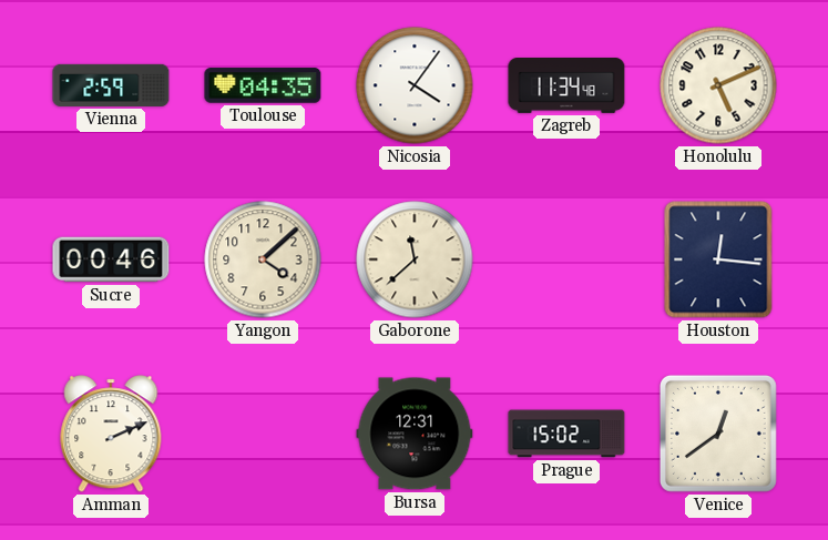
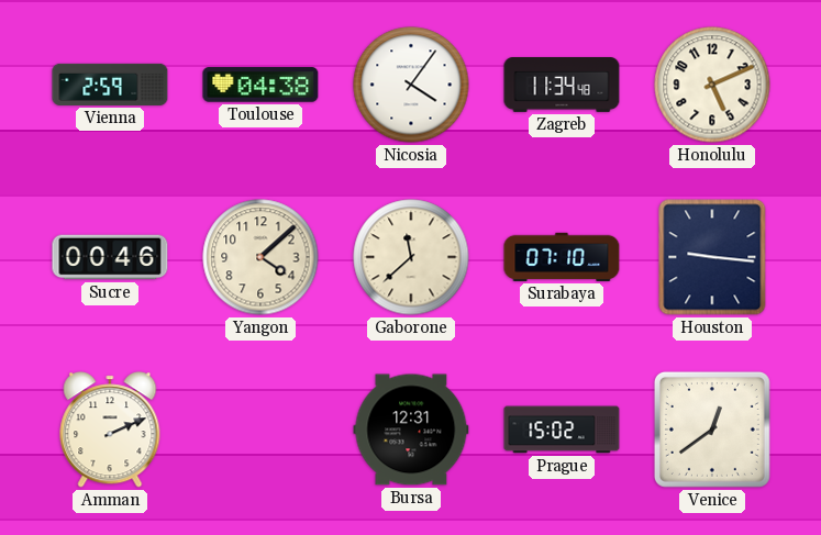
Toulouse: 04:35 -> 04:38
Surabaya: none -> 07:10
Houston: 12:16 -> 9:16
